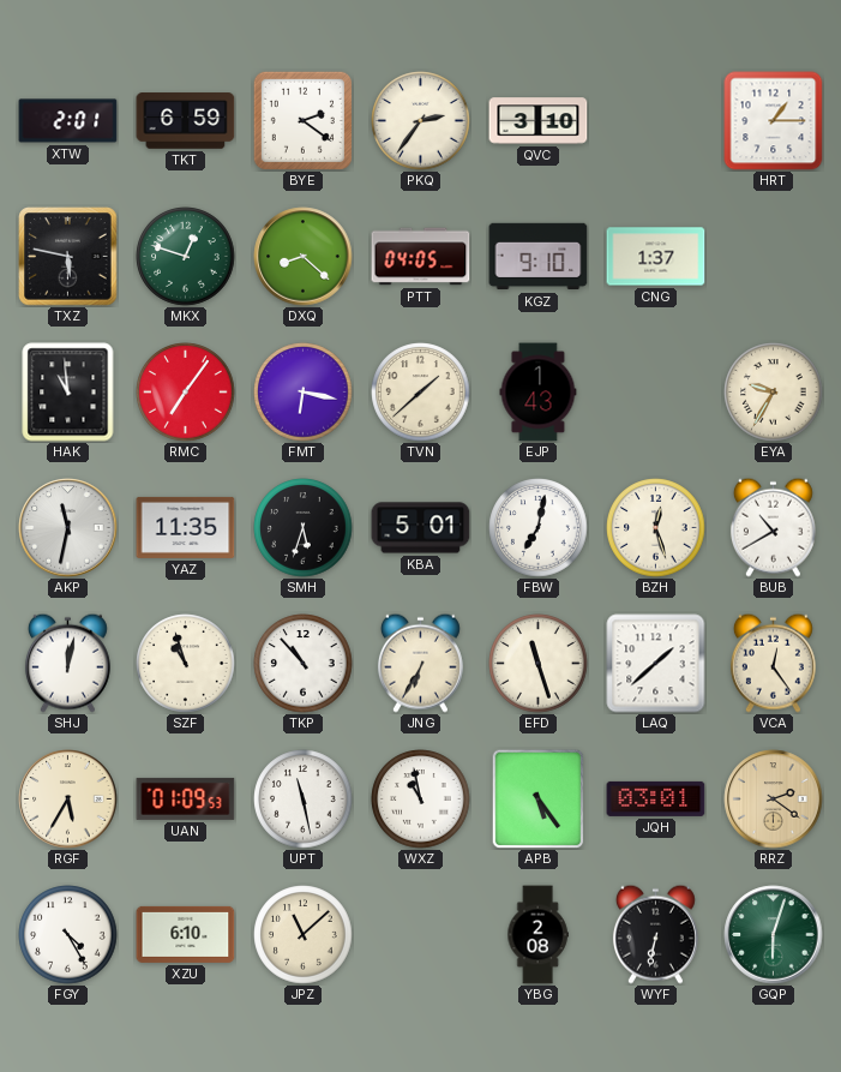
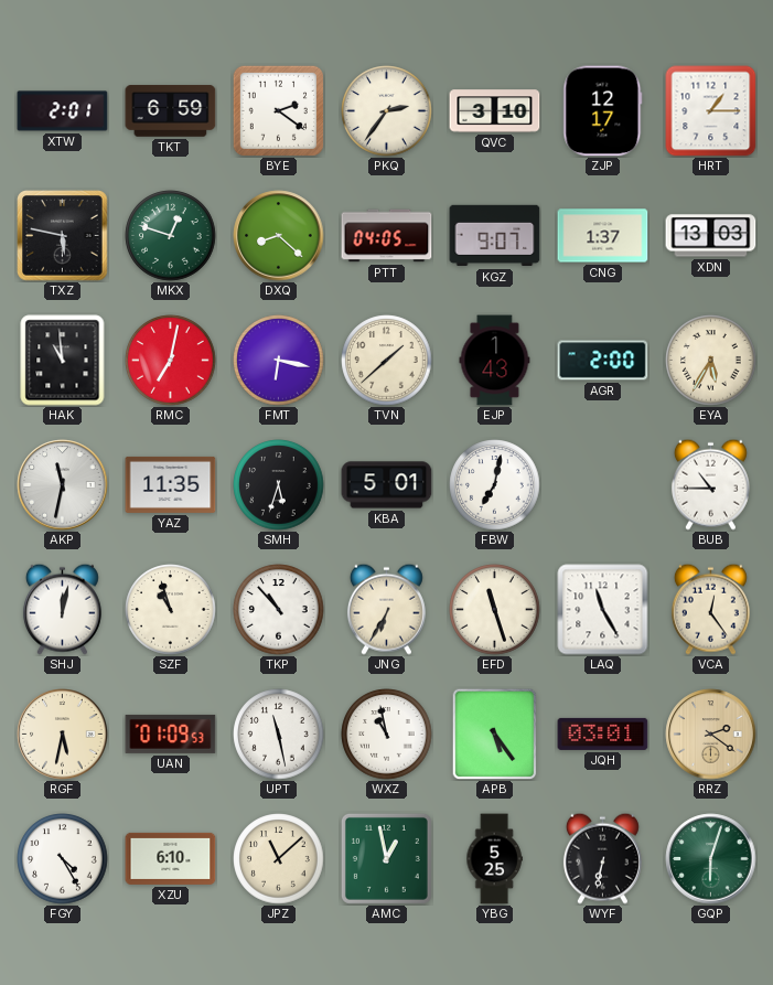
ZJP: none -> 12:17
KGZ: 9:10 -> 9:07
XDN: none -> 13:03
RMC: 7:06 -> 7:02
AGR: none -> 2:00
EYA: 9:35 -> 5:35
BZH: 12:27 -> none
BUB: 10:40 -> 10:45
LAQ: 1:38 -> 11:25
RGF: 5:35 -> 5:32
AMC: none -> 12:58
YBG: 2:08 -> 5:25
